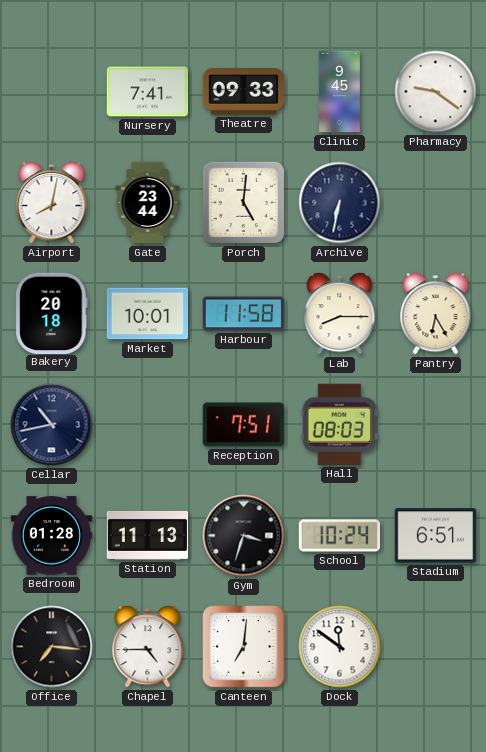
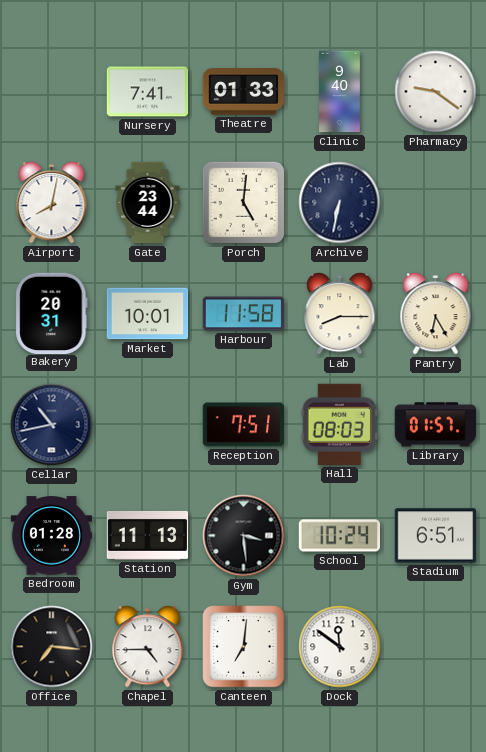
Theatre: 09:33 -> 01:33
Clinic: 9:45 -> 9:40
Bakery: 20:18 -> 20:31
Library: none -> 01:57
Gym: 3:33 -> 3:29
